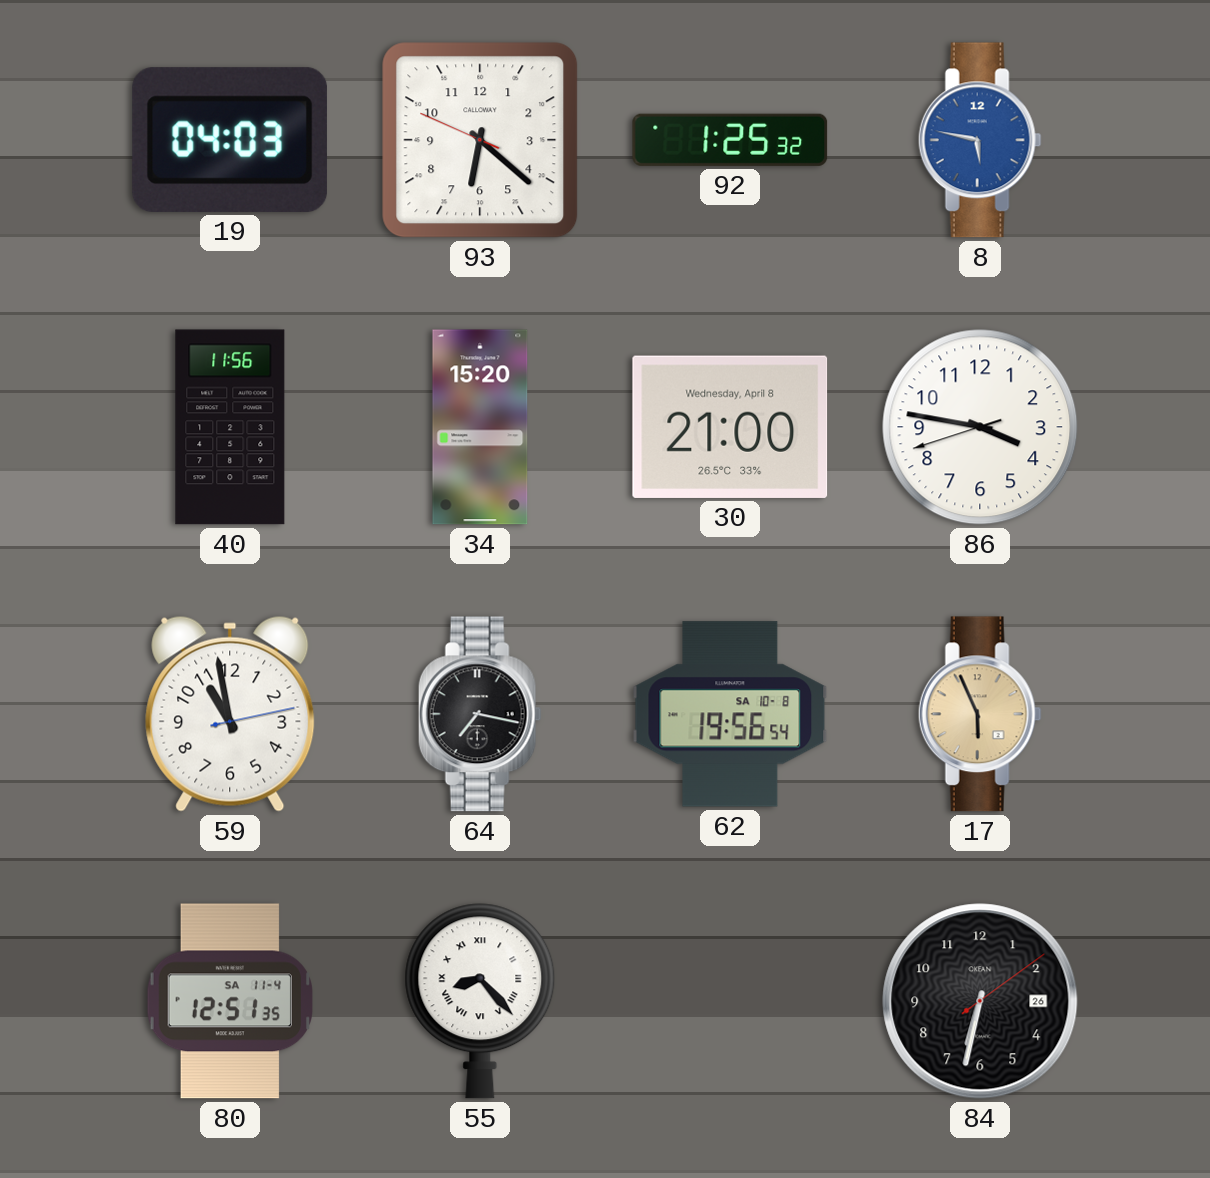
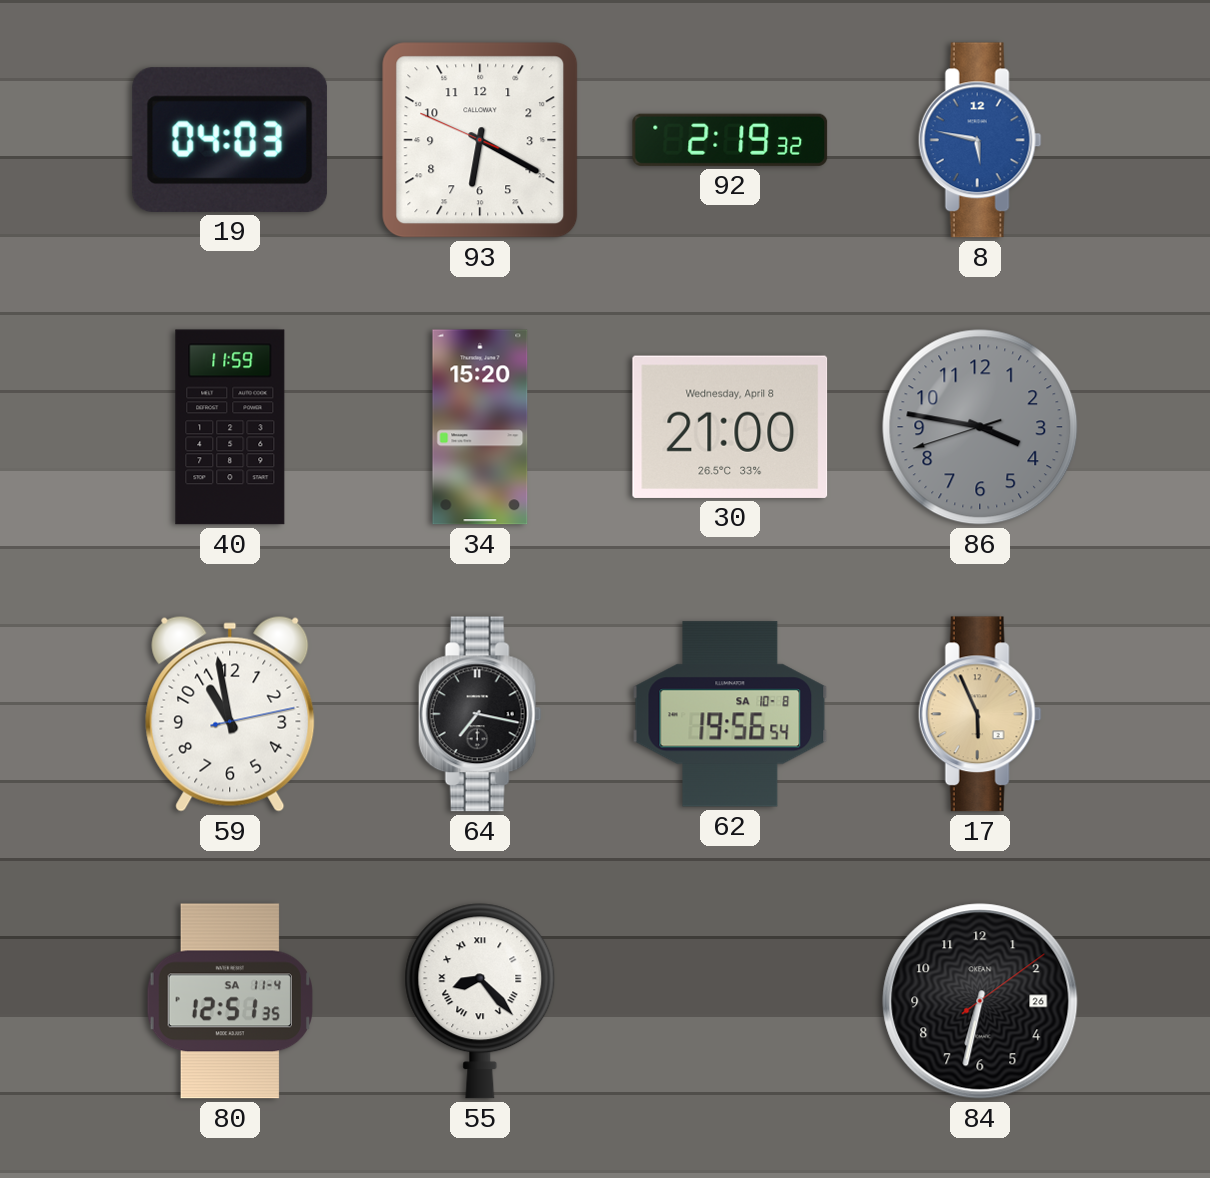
93: 6:21 -> 6:19
92: 1:25 -> 2:19
40: 11:56 -> 11:59
86 dial: white -> grey
